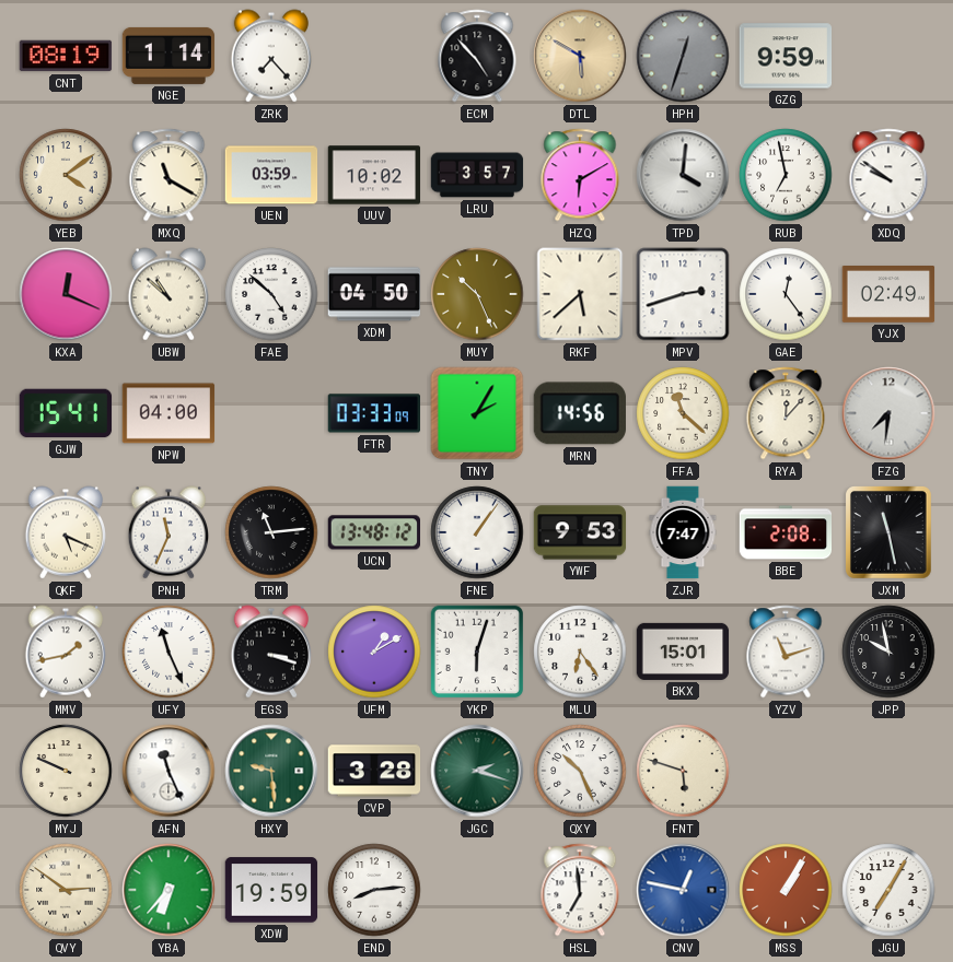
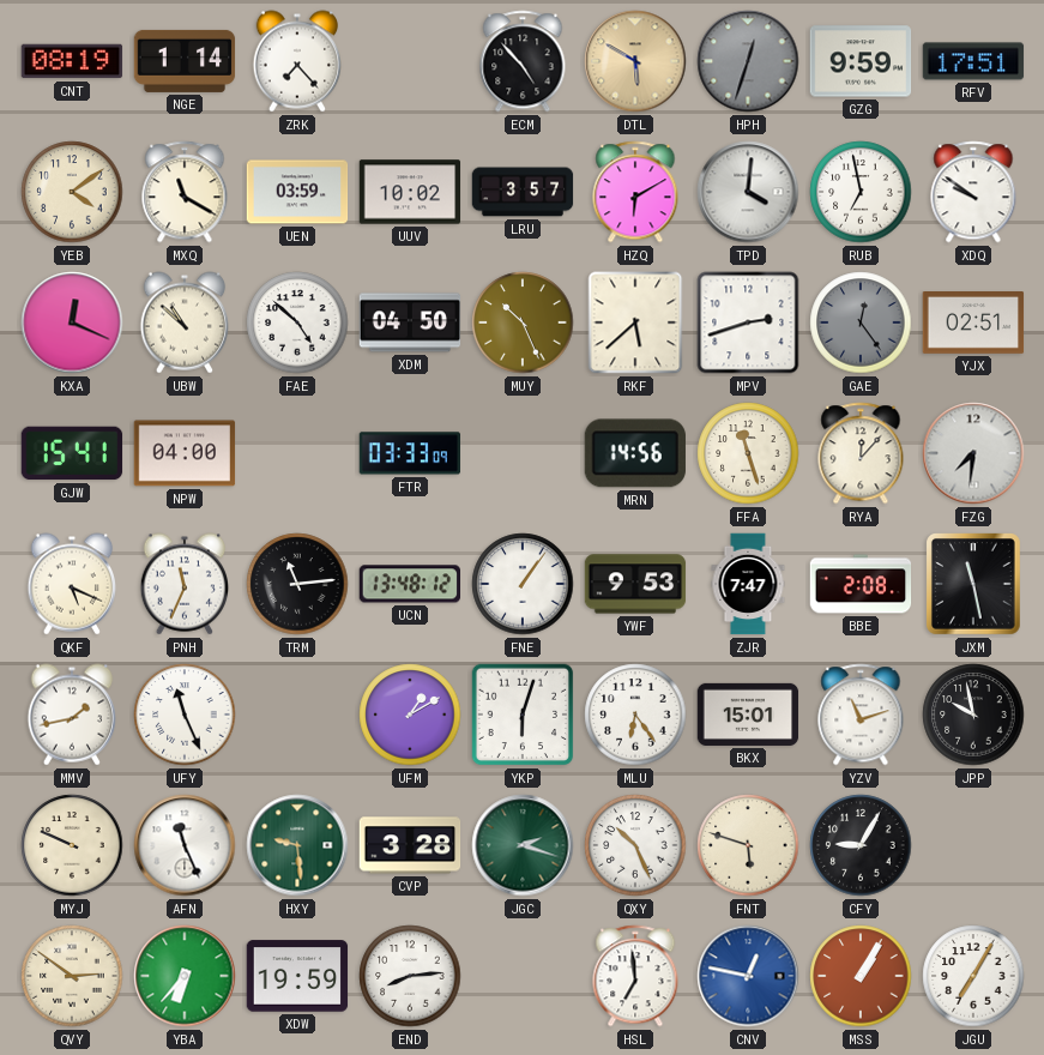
RFV: none -> 17:51
GAE dial: white -> grey
YJX: 02:49 -> 02:51
TNY: 2:05 -> none
FFA: 11:22 -> 11:27
EGS: 3:18 -> none
CFY: none -> 9:05
